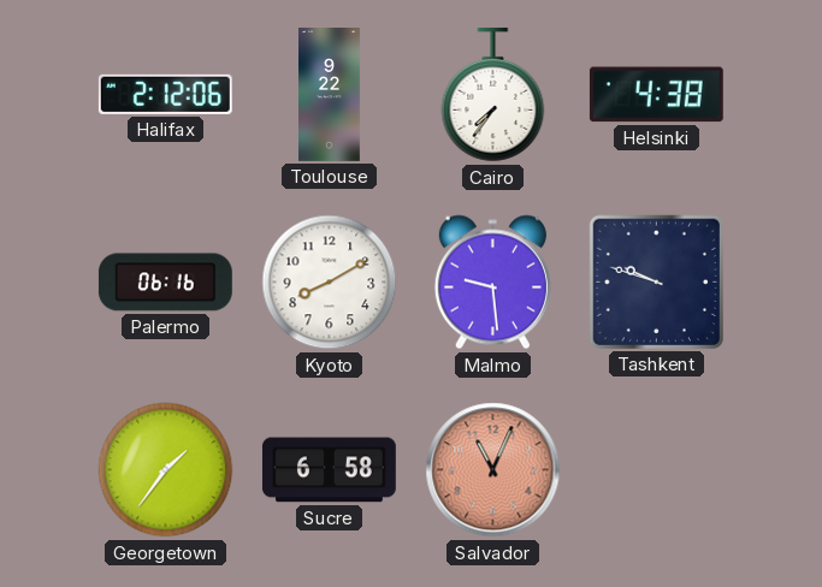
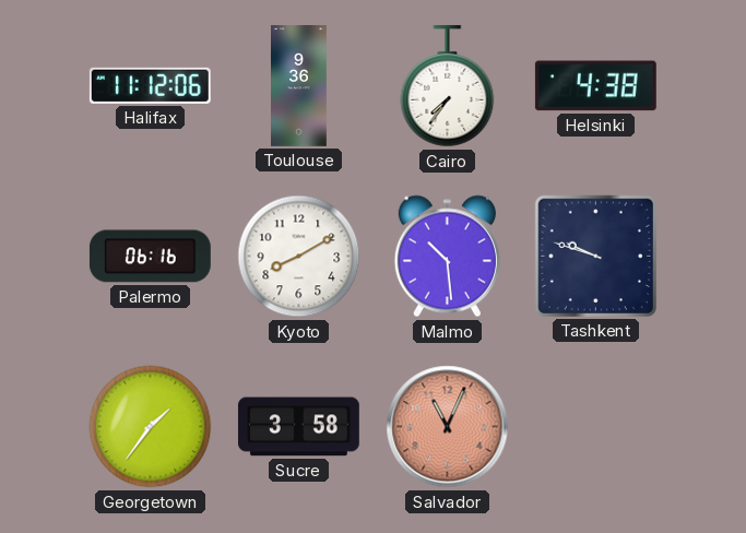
Halifax: 2:12 -> 11:12
Toulouse: 9:22 -> 9:36
Malmo: 9:29 -> 10:29
Sucre: 6:58 -> 3:58
